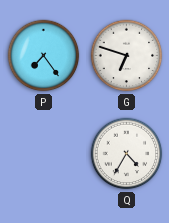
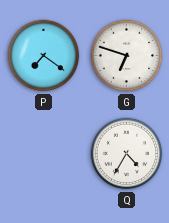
P: 7:24 -> 7:21
